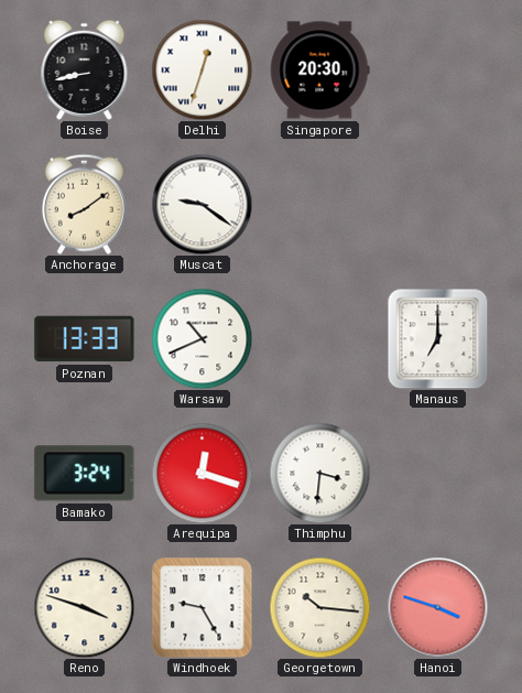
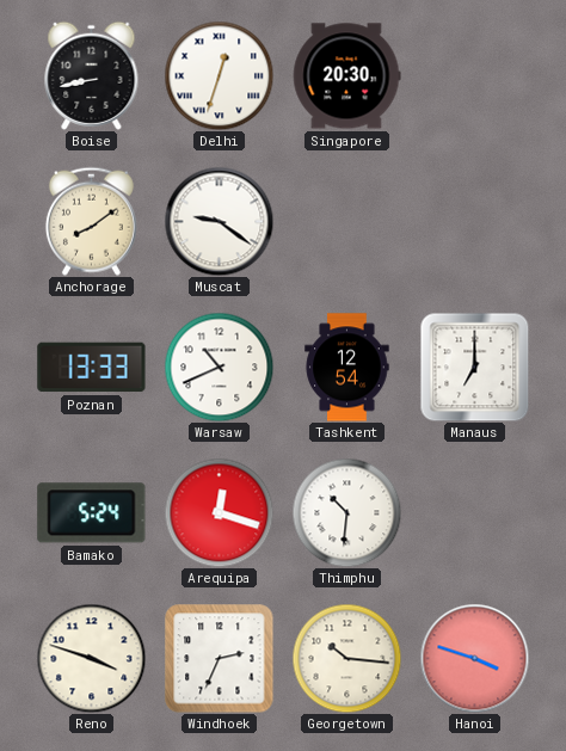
Tashkent: none -> 12:54
Bamako: 3:24 -> 5:24
Thimphu: 3:31 -> 10:31
Windhoek: 9:25 -> 2:34
